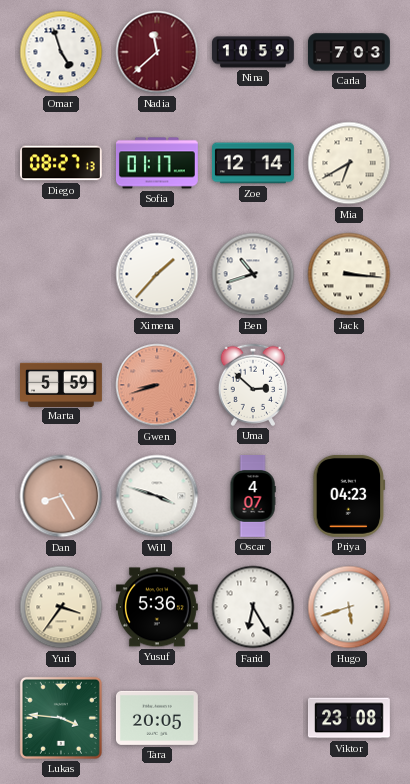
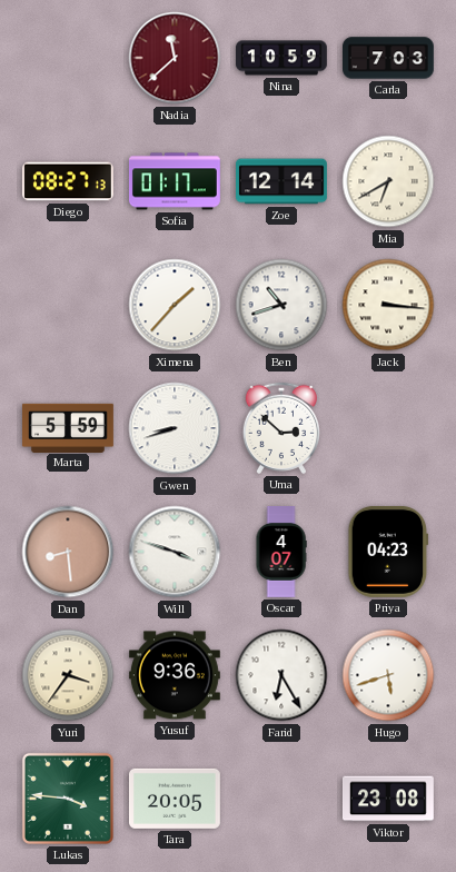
Omar: 4:57 -> none
Gwen dial: salmon -> white
Dan: 8:25 -> 8:29
Yusuf: 5:36 -> 9:36
